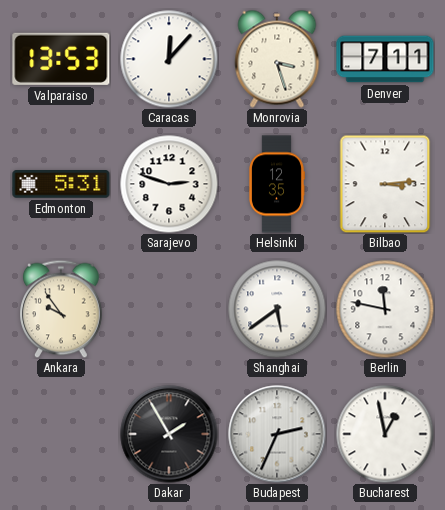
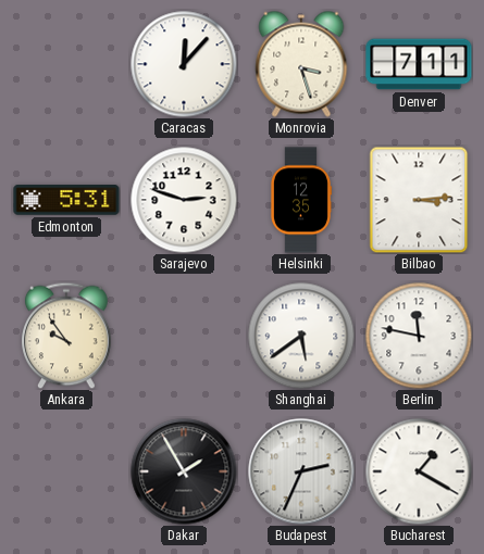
Valparaiso: 13:53 -> none
Bucharest: 12:58 -> 1:20
